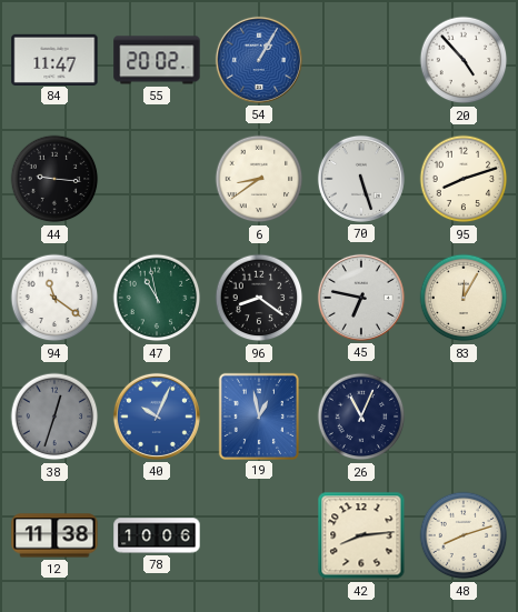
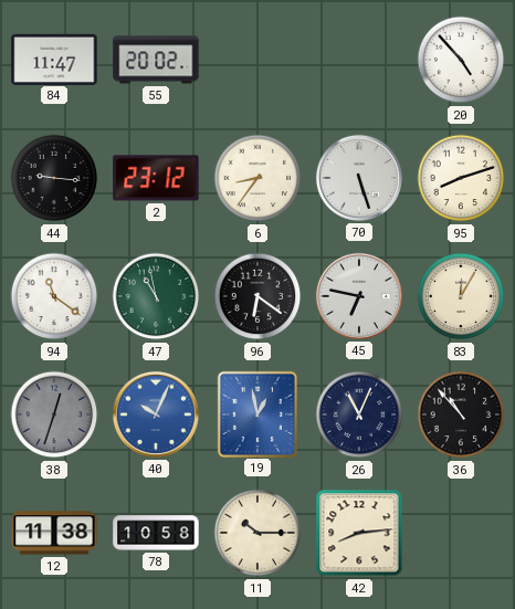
54: 1:05 -> none
2: none -> 23:12
6: 8:39 -> 8:36
96: 8:21 -> 6:21
36: none -> 10:53
78: 10:06 -> 10:58
11: none -> 10:15
48: 8:12 -> none
